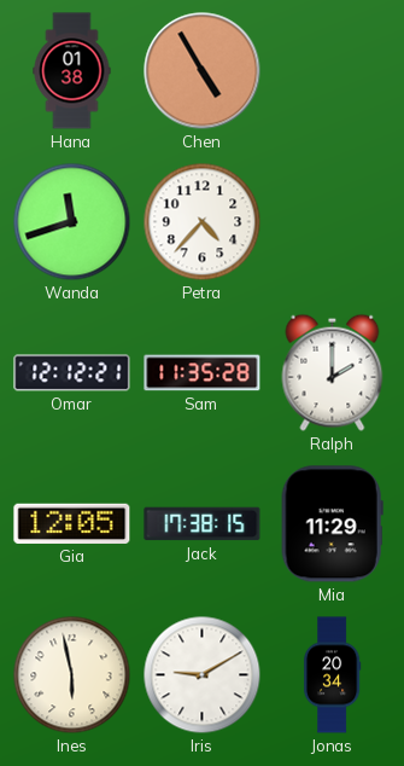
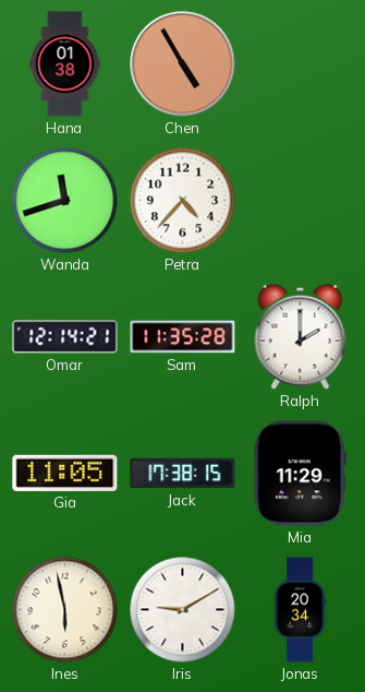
Omar: 12:12 -> 12:14
Gia: 12:05 -> 11:05
